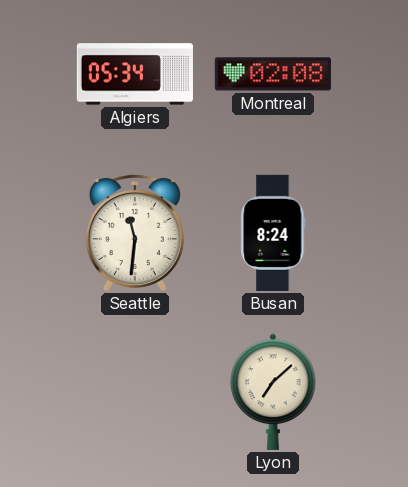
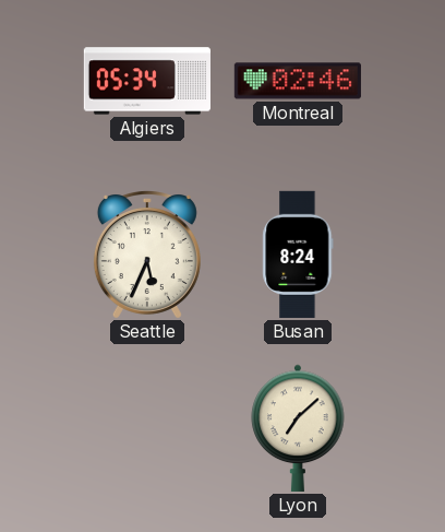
Montreal: 02:08 -> 02:46
Seattle: 11:31 -> 5:34
